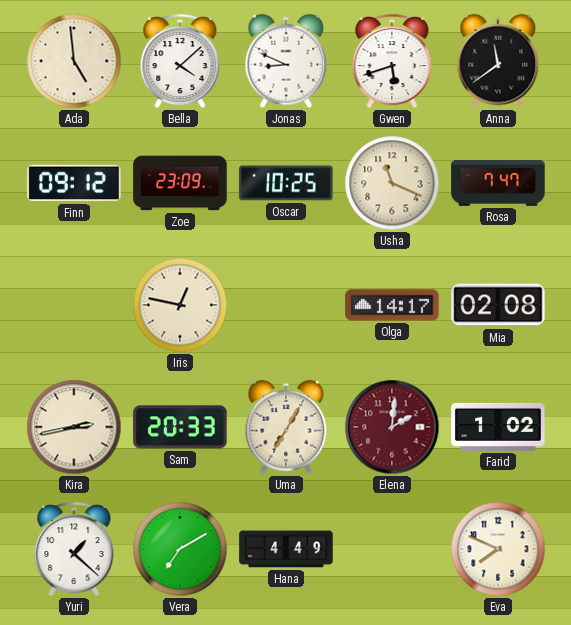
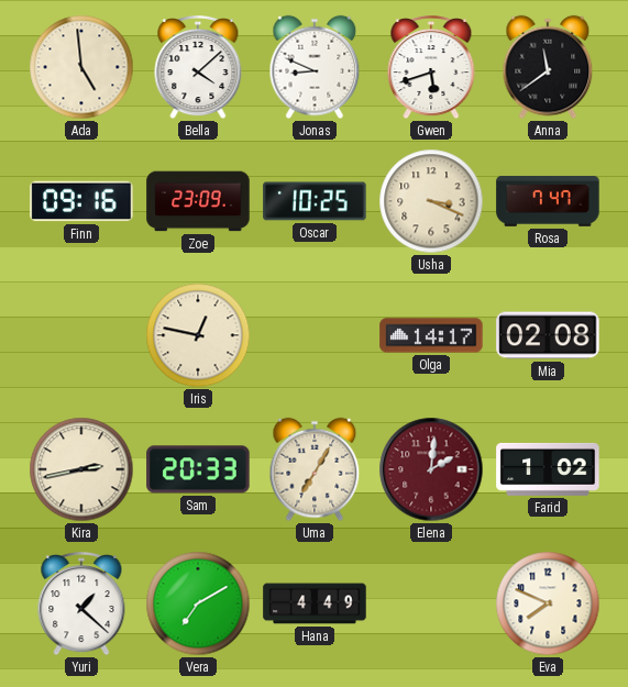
Finn: 09:12 -> 09:16
Usha: 11:19 -> 3:19
